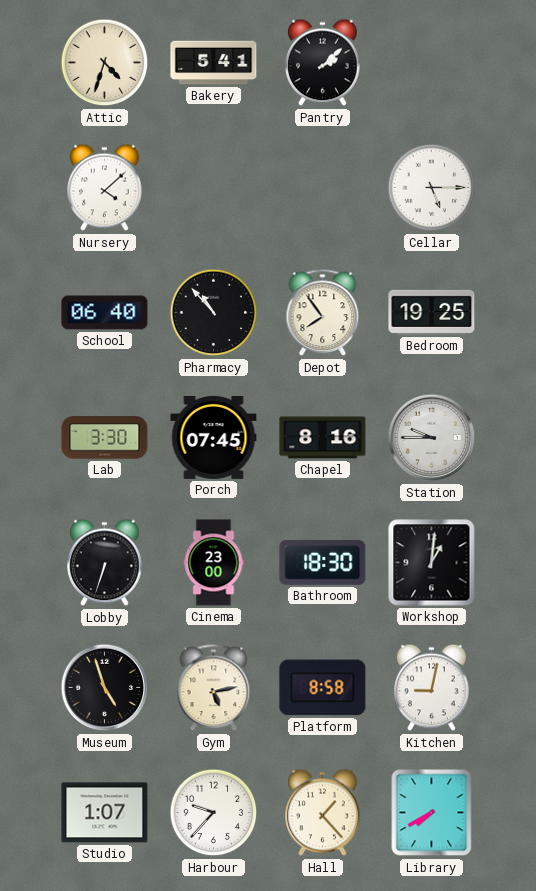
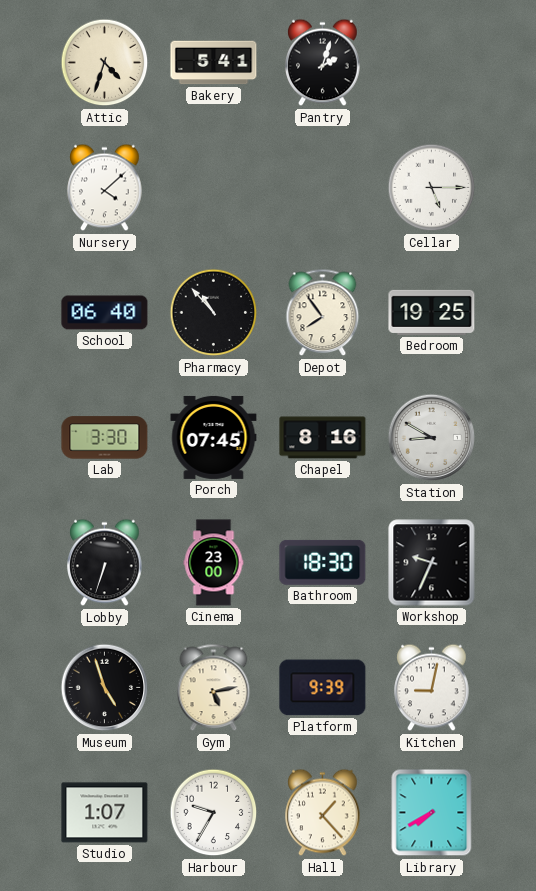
Pantry: 2:08 -> 2:03
Station: 9:45 -> 8:50
Workshop: 1:01 -> 9:34
Platform: 8:58 -> 9:39
Harbour: 9:37 -> 9:35
